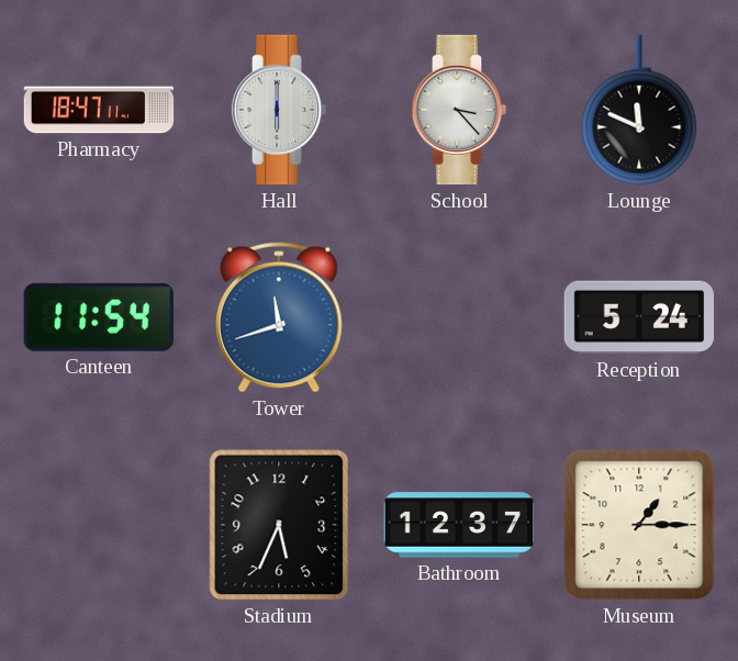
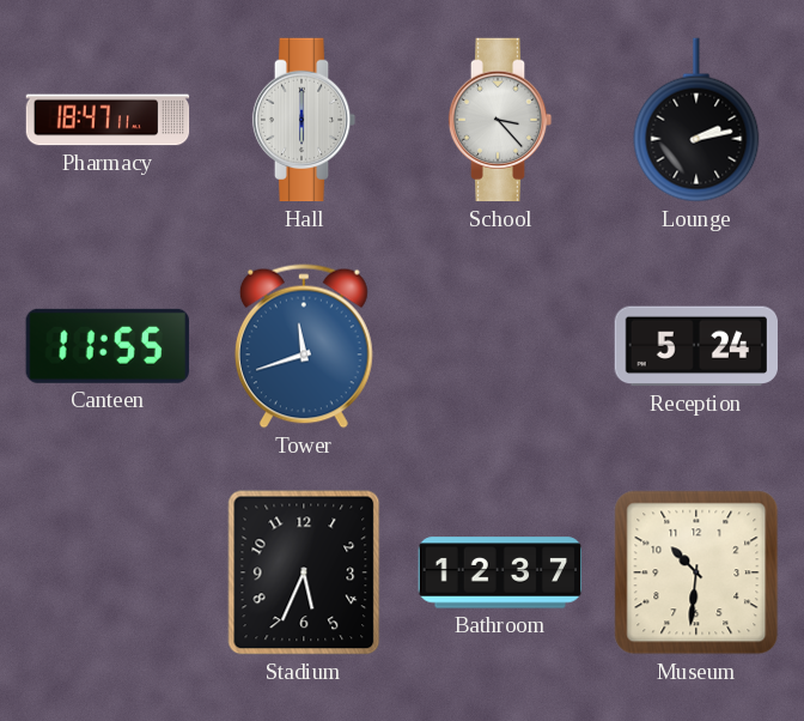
Lounge: 11:49 -> 2:13
Canteen: 11:54 -> 11:55
Museum: 1:15 -> 10:31
